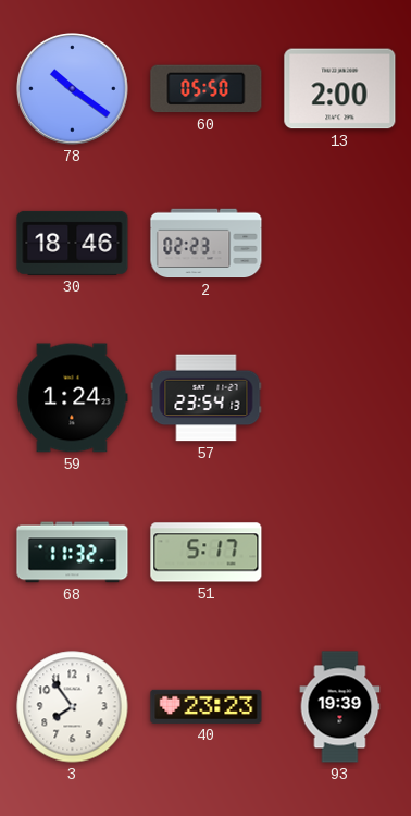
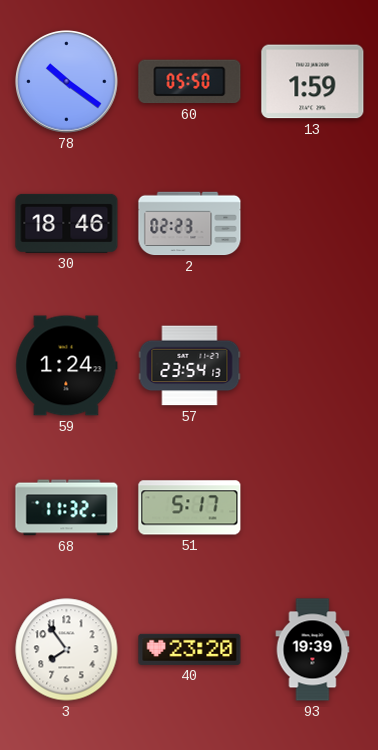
13: 2:00 -> 1:59
40: 23:23 -> 23:20
